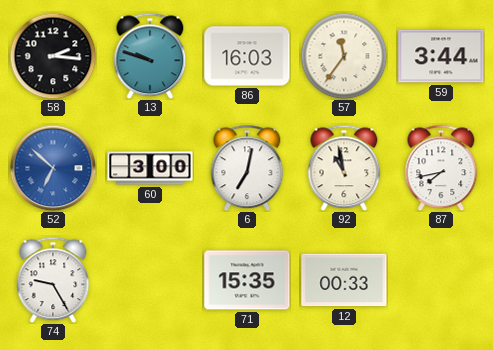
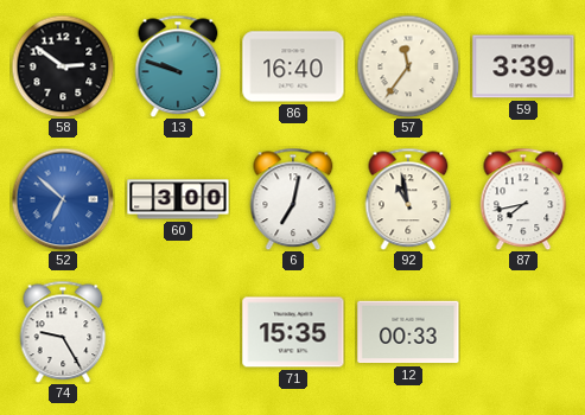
58: 2:16 -> 2:51
86: 16:03 -> 16:40
59: 3:44 -> 3:39
